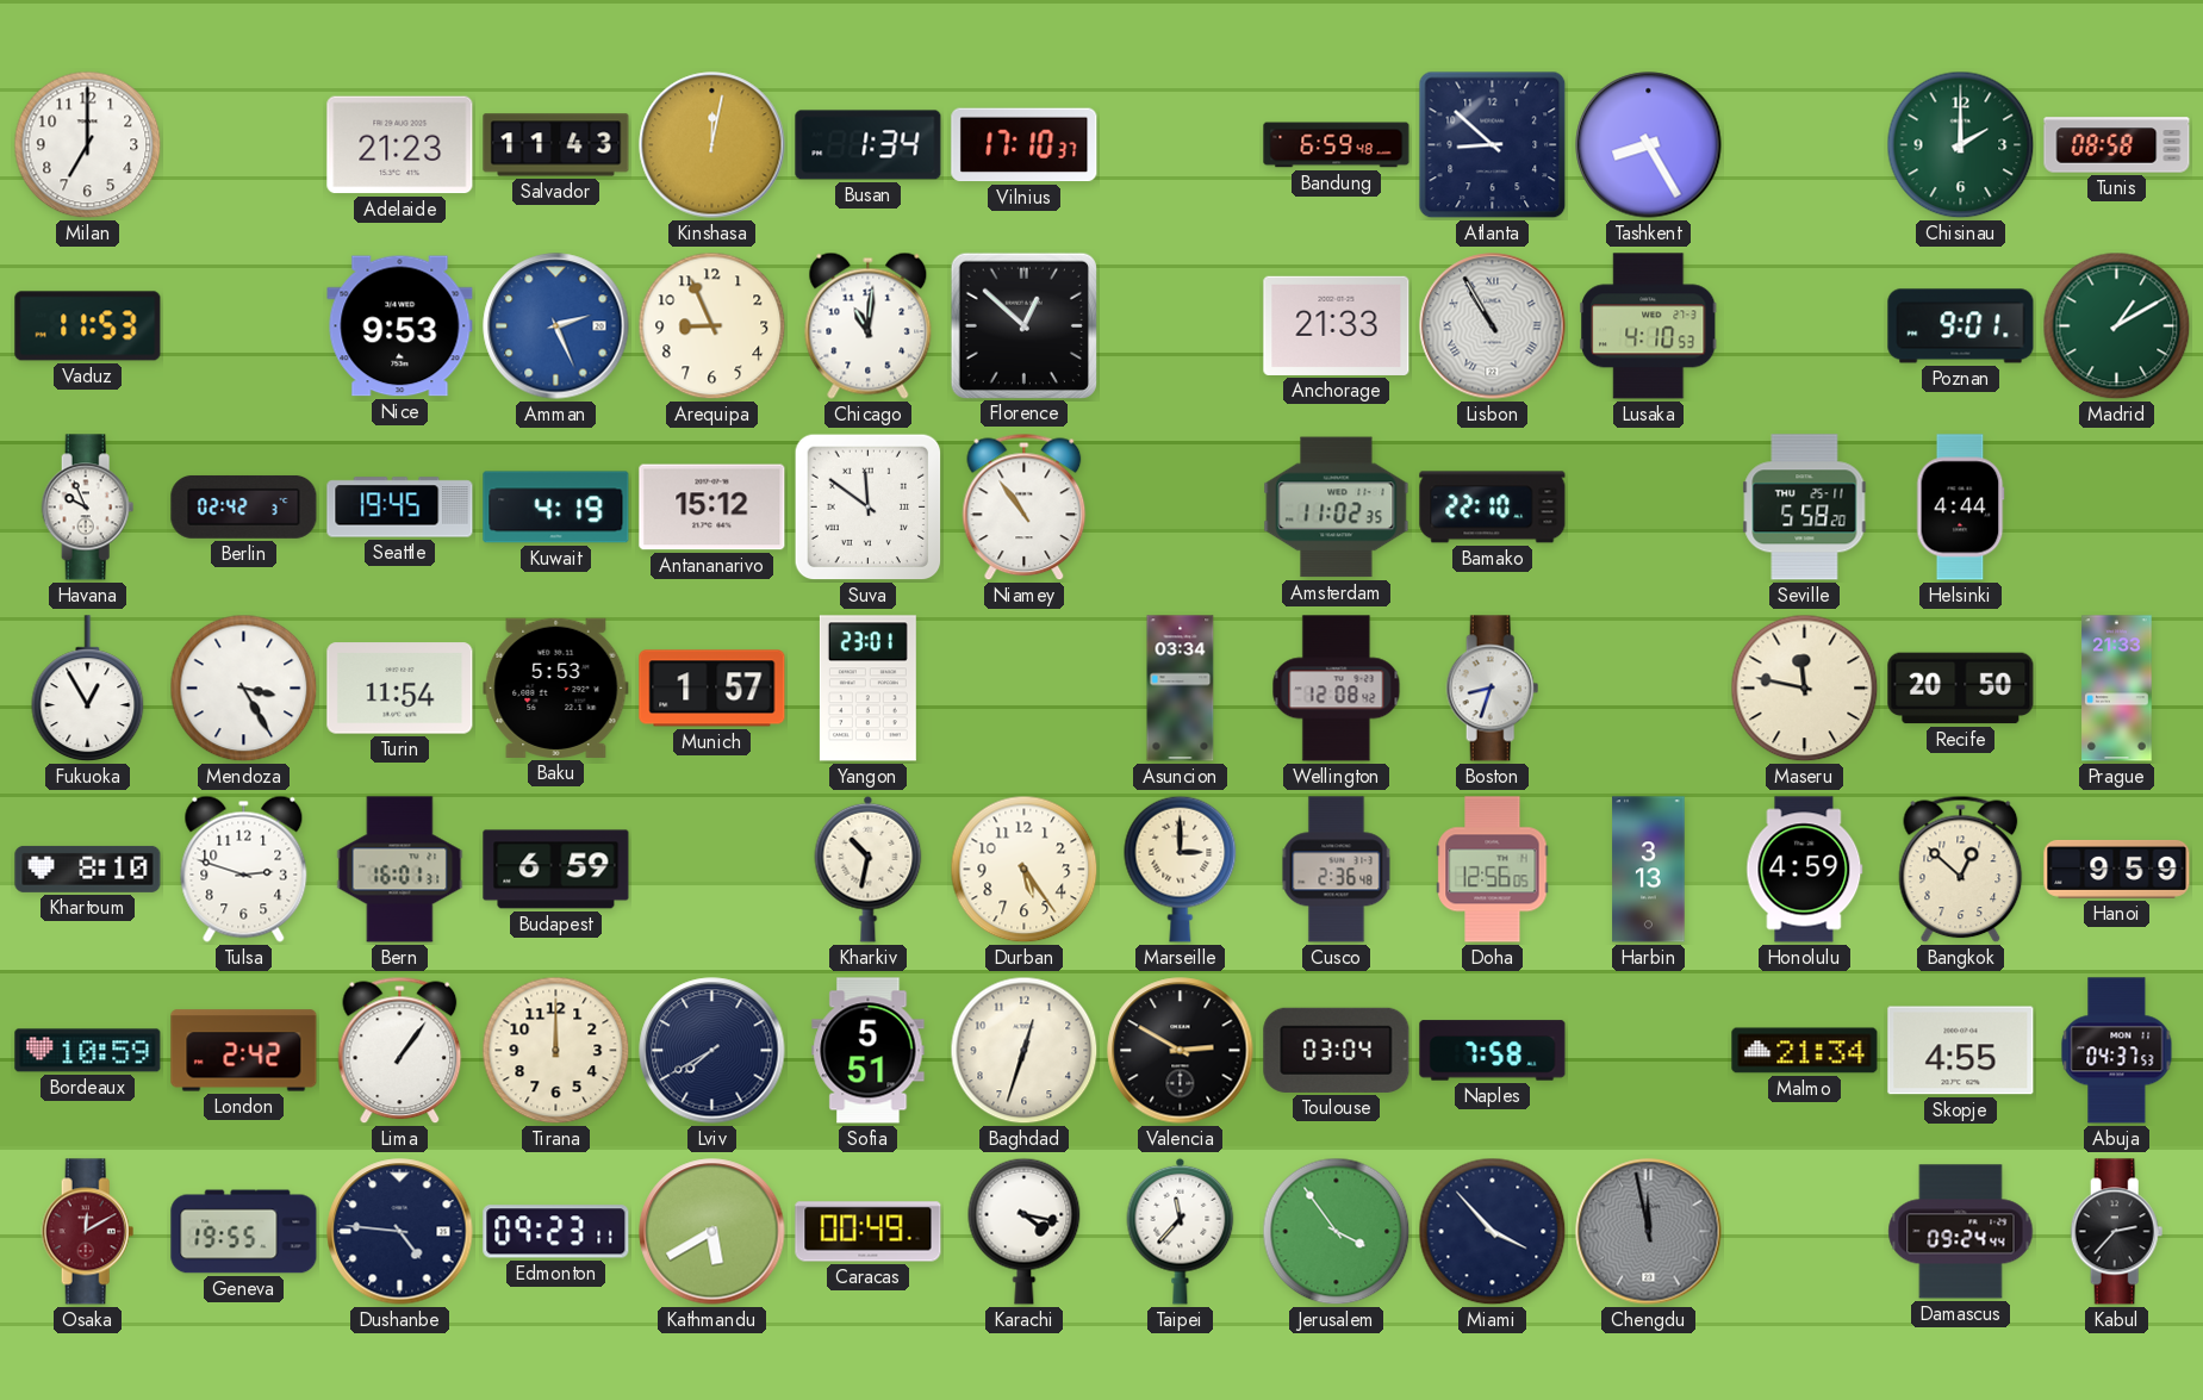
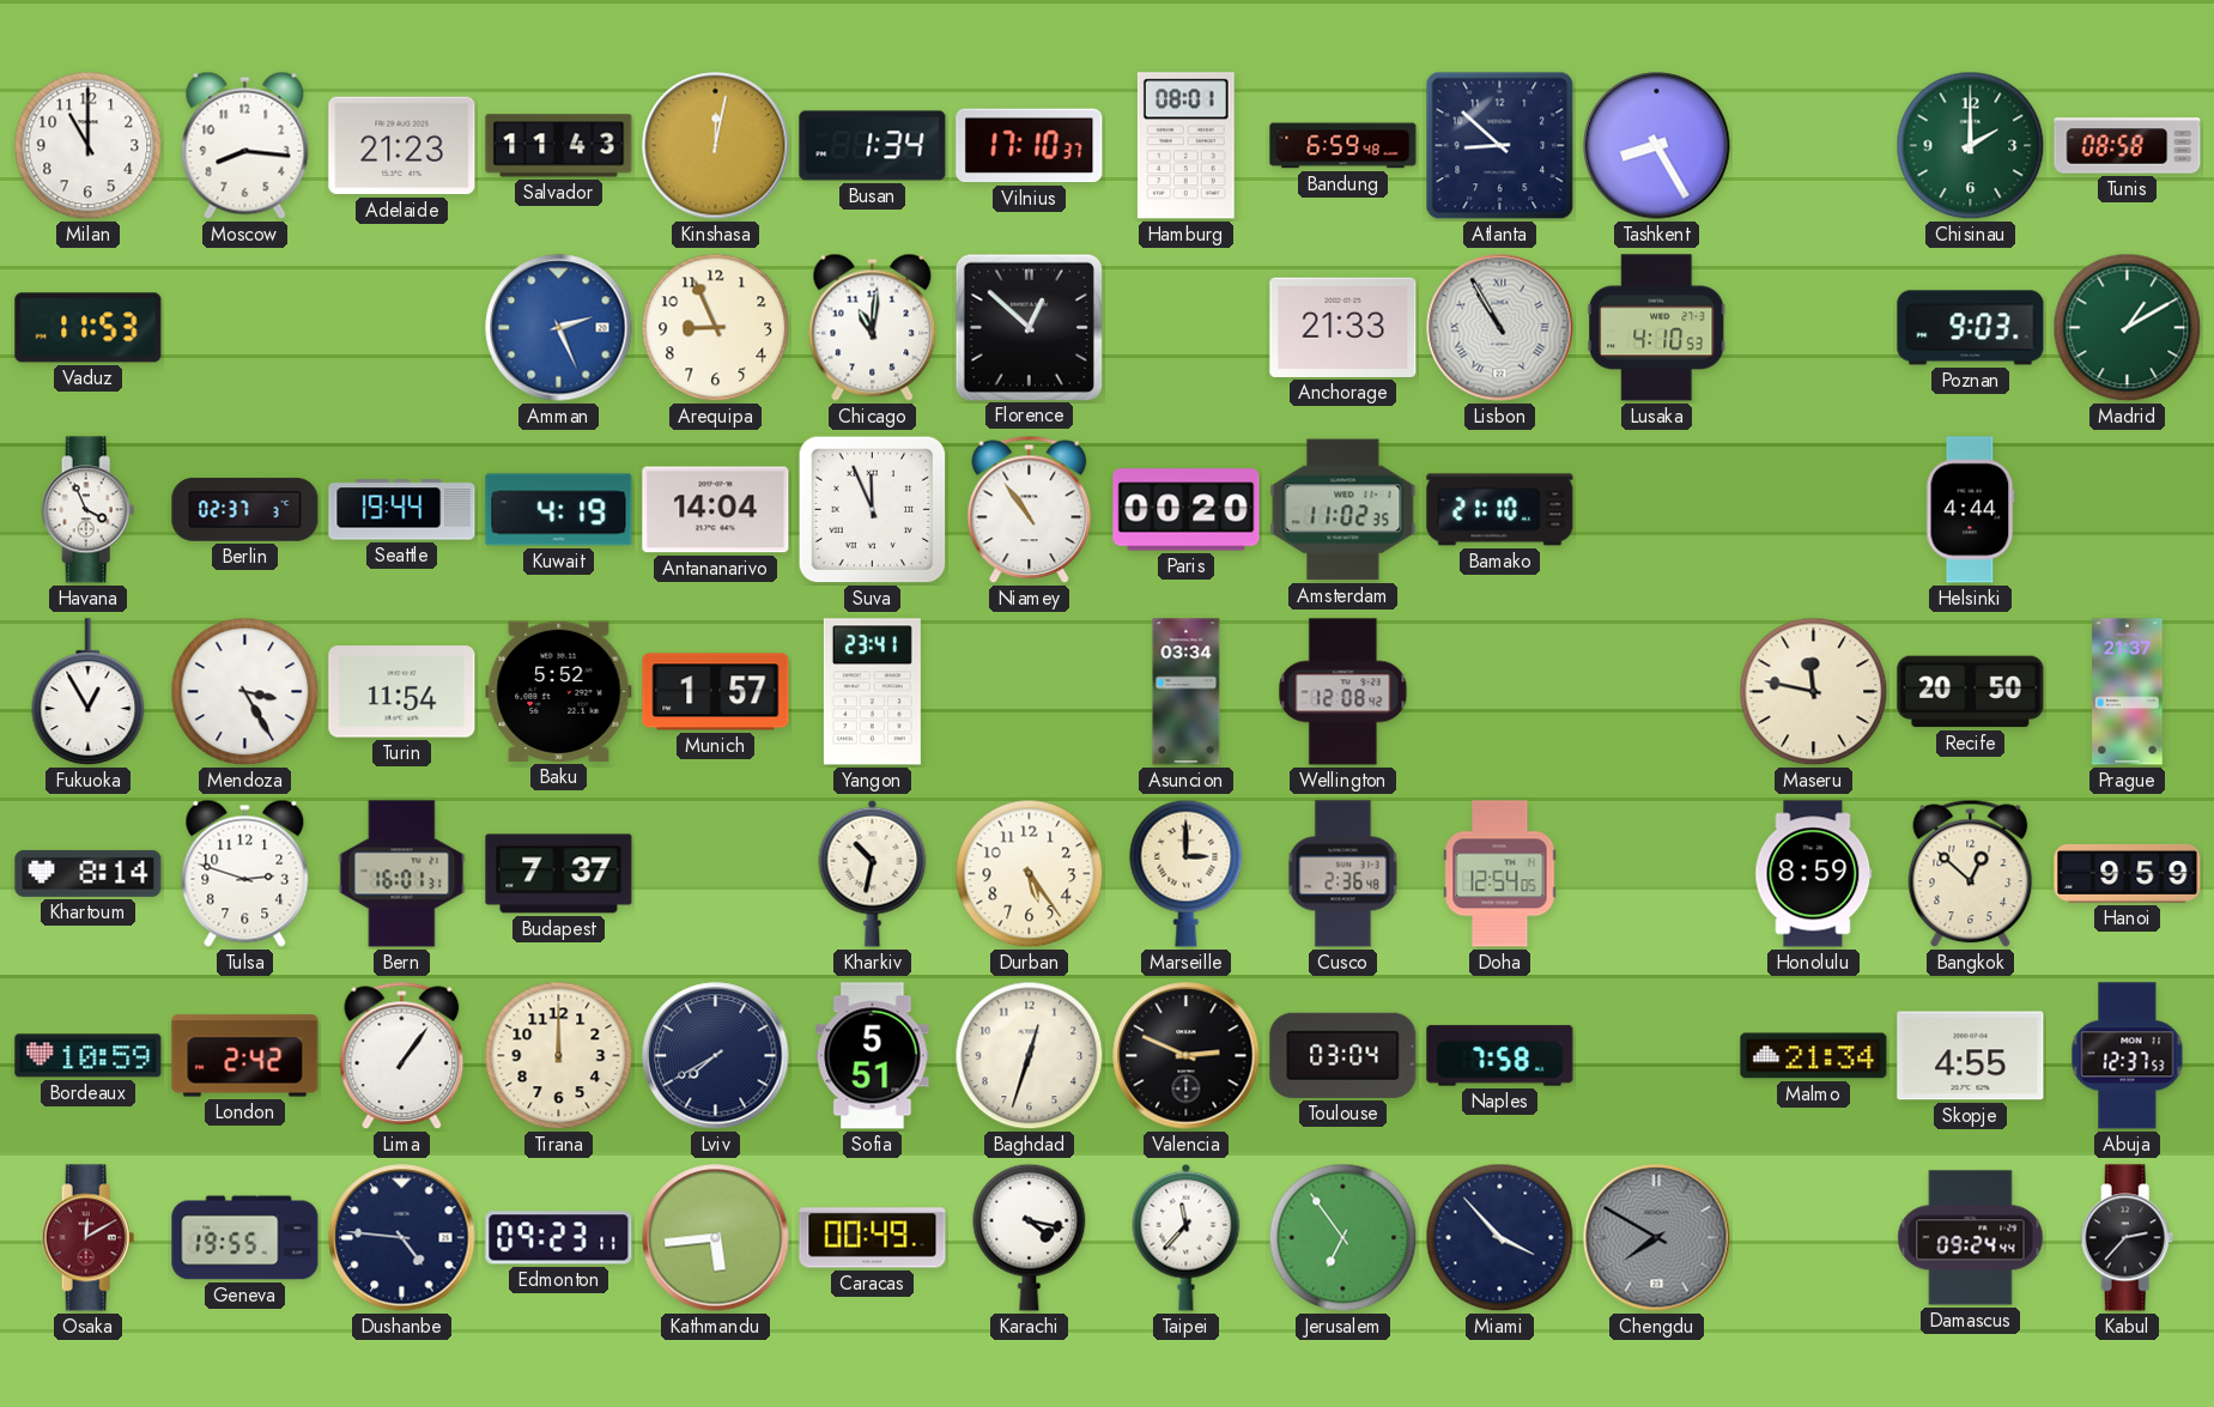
Milan: 7:00 -> 11:00
Moscow: none -> 8:16
Hamburg: none -> 08:01
Nice: 9:53 -> none
Poznan: 9:01 -> 9:03
Havana: 9:56 -> 3:56
Berlin: 02:42 -> 02:37
Seattle: 19:45 -> 19:44
Antananarivo: 15:12 -> 14:04
Suva: 11:51 -> 11:56
Paris: none -> 00:20
Bamako: 22:10 -> 21:10
Seville: 5:58 -> none
Baku: 5:53 -> 5:52
Yangon: 23:01 -> 23:41
Boston: 8:33 -> none
Prague: 21:33 -> 21:37
Khartoum: 8:10 -> 8:14
Budapest: 6:59 -> 7:37
Doha: 12:56 -> 12:54
Harbin: 3:13 -> none
Honolulu: 4:59 -> 8:59
Valencia: 2:50 -> 2:49
Abuja: 04:37 -> 12:37
Kathmandu: 5:40 -> 5:44
Jerusalem: 3:54 -> 6:54
Chengdu: 11:58 -> 7:50
